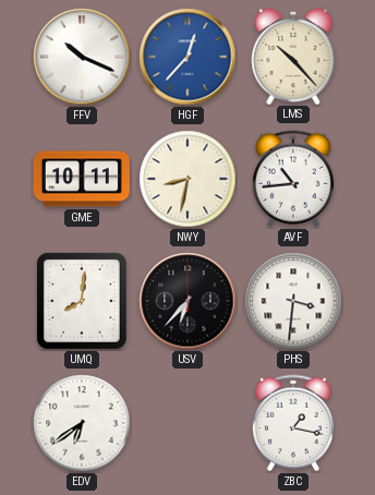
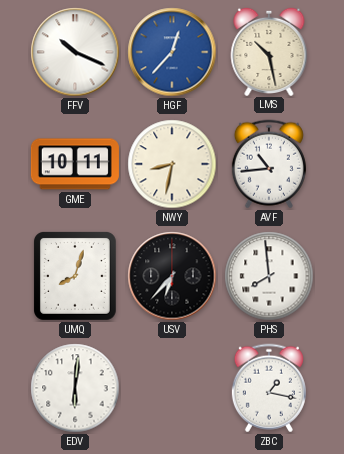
LMS: 10:23 -> 10:28
UMQ: 8:01 -> 8:03
PHS: 3:31 -> 7:59
EDV: 6:39 -> 6:01
